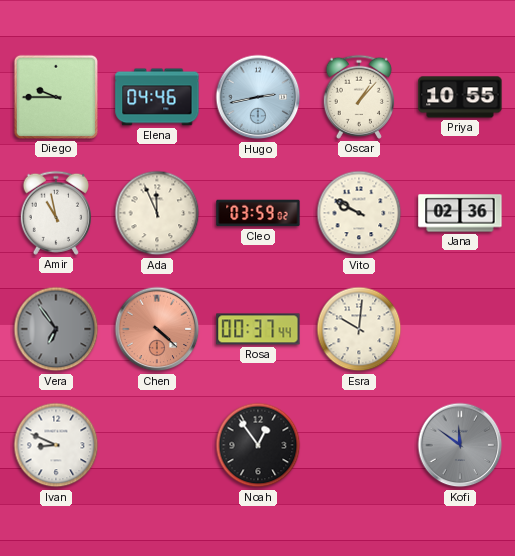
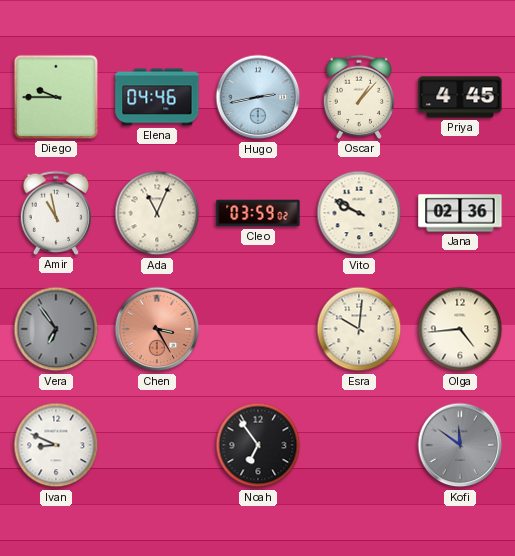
Priya: 10:55 -> 4:45
Ada: 11:56 -> 11:04
Chen: 4:22 -> 3:25
Rosa: 00:37 -> none
Olga: none -> 4:44
Noah: 12:54 -> 6:54
